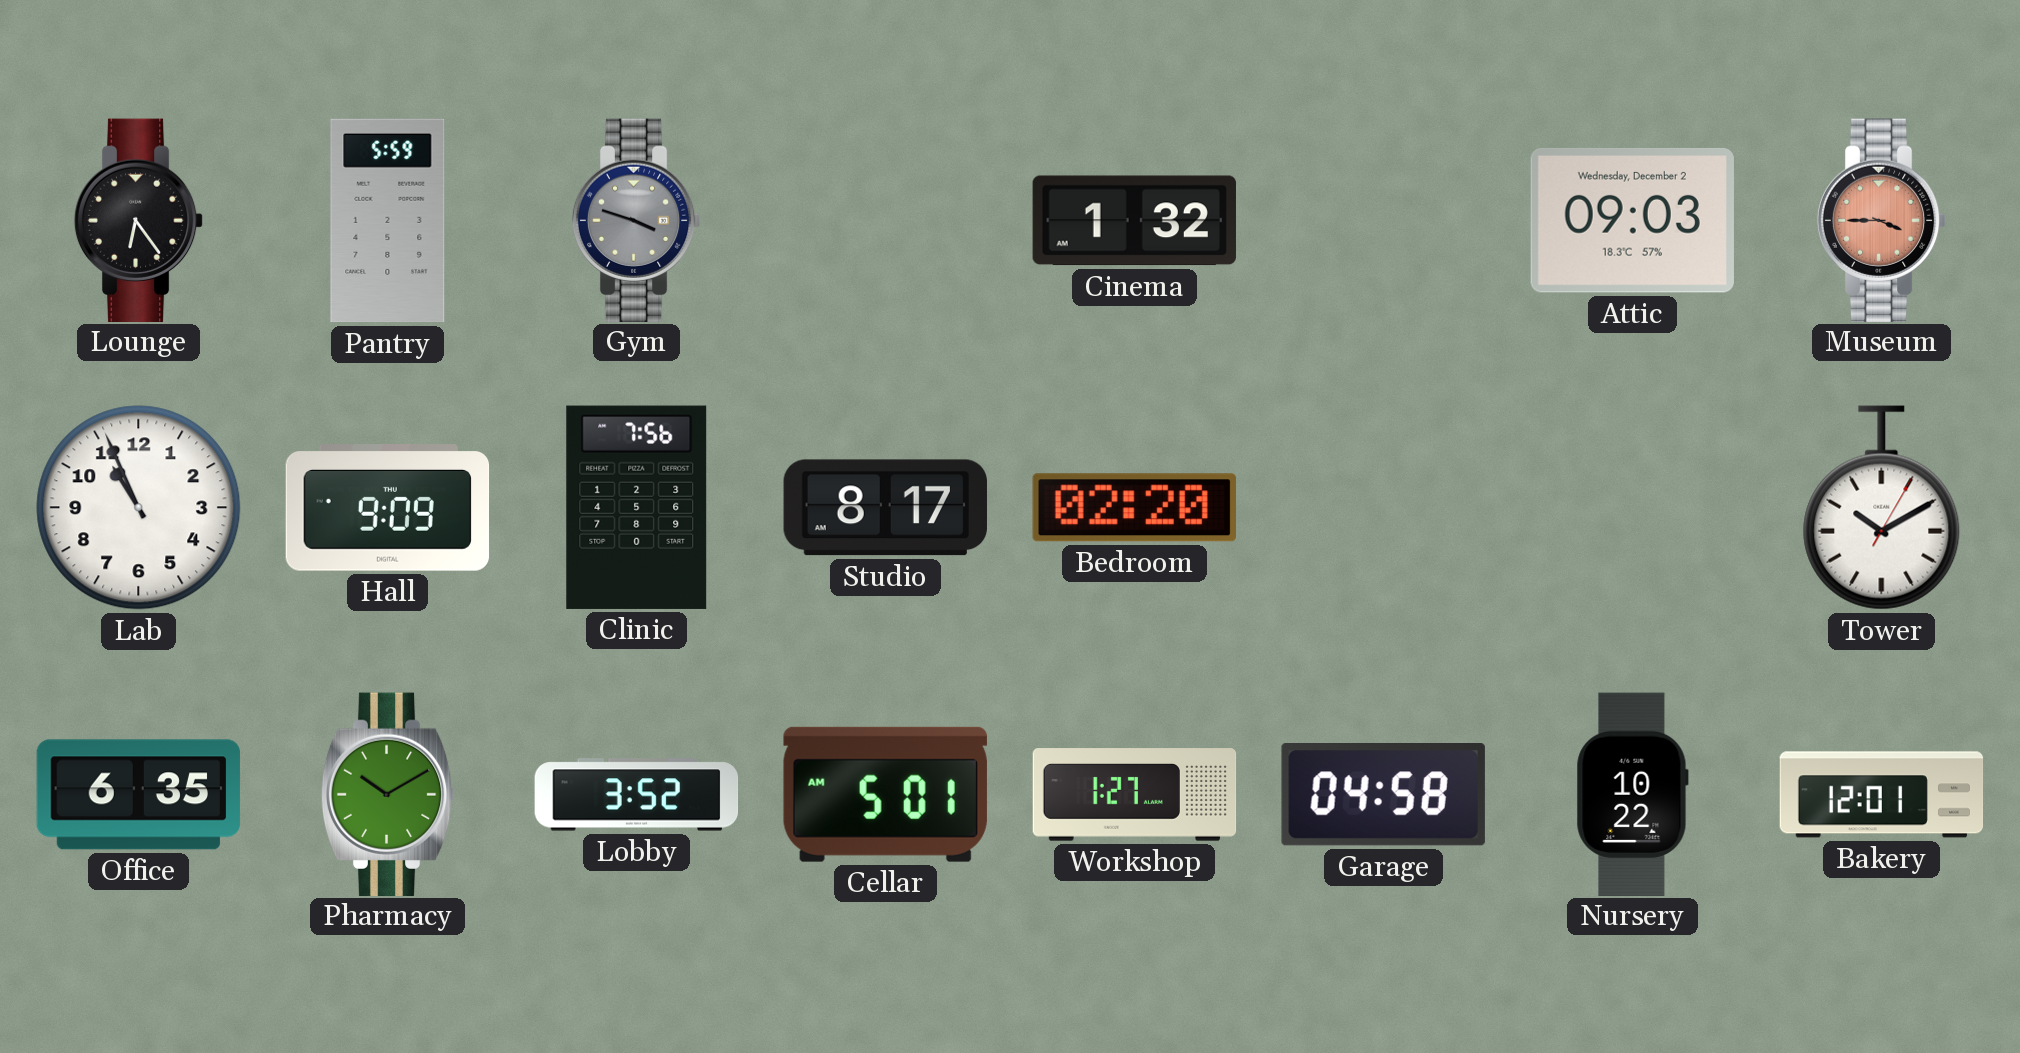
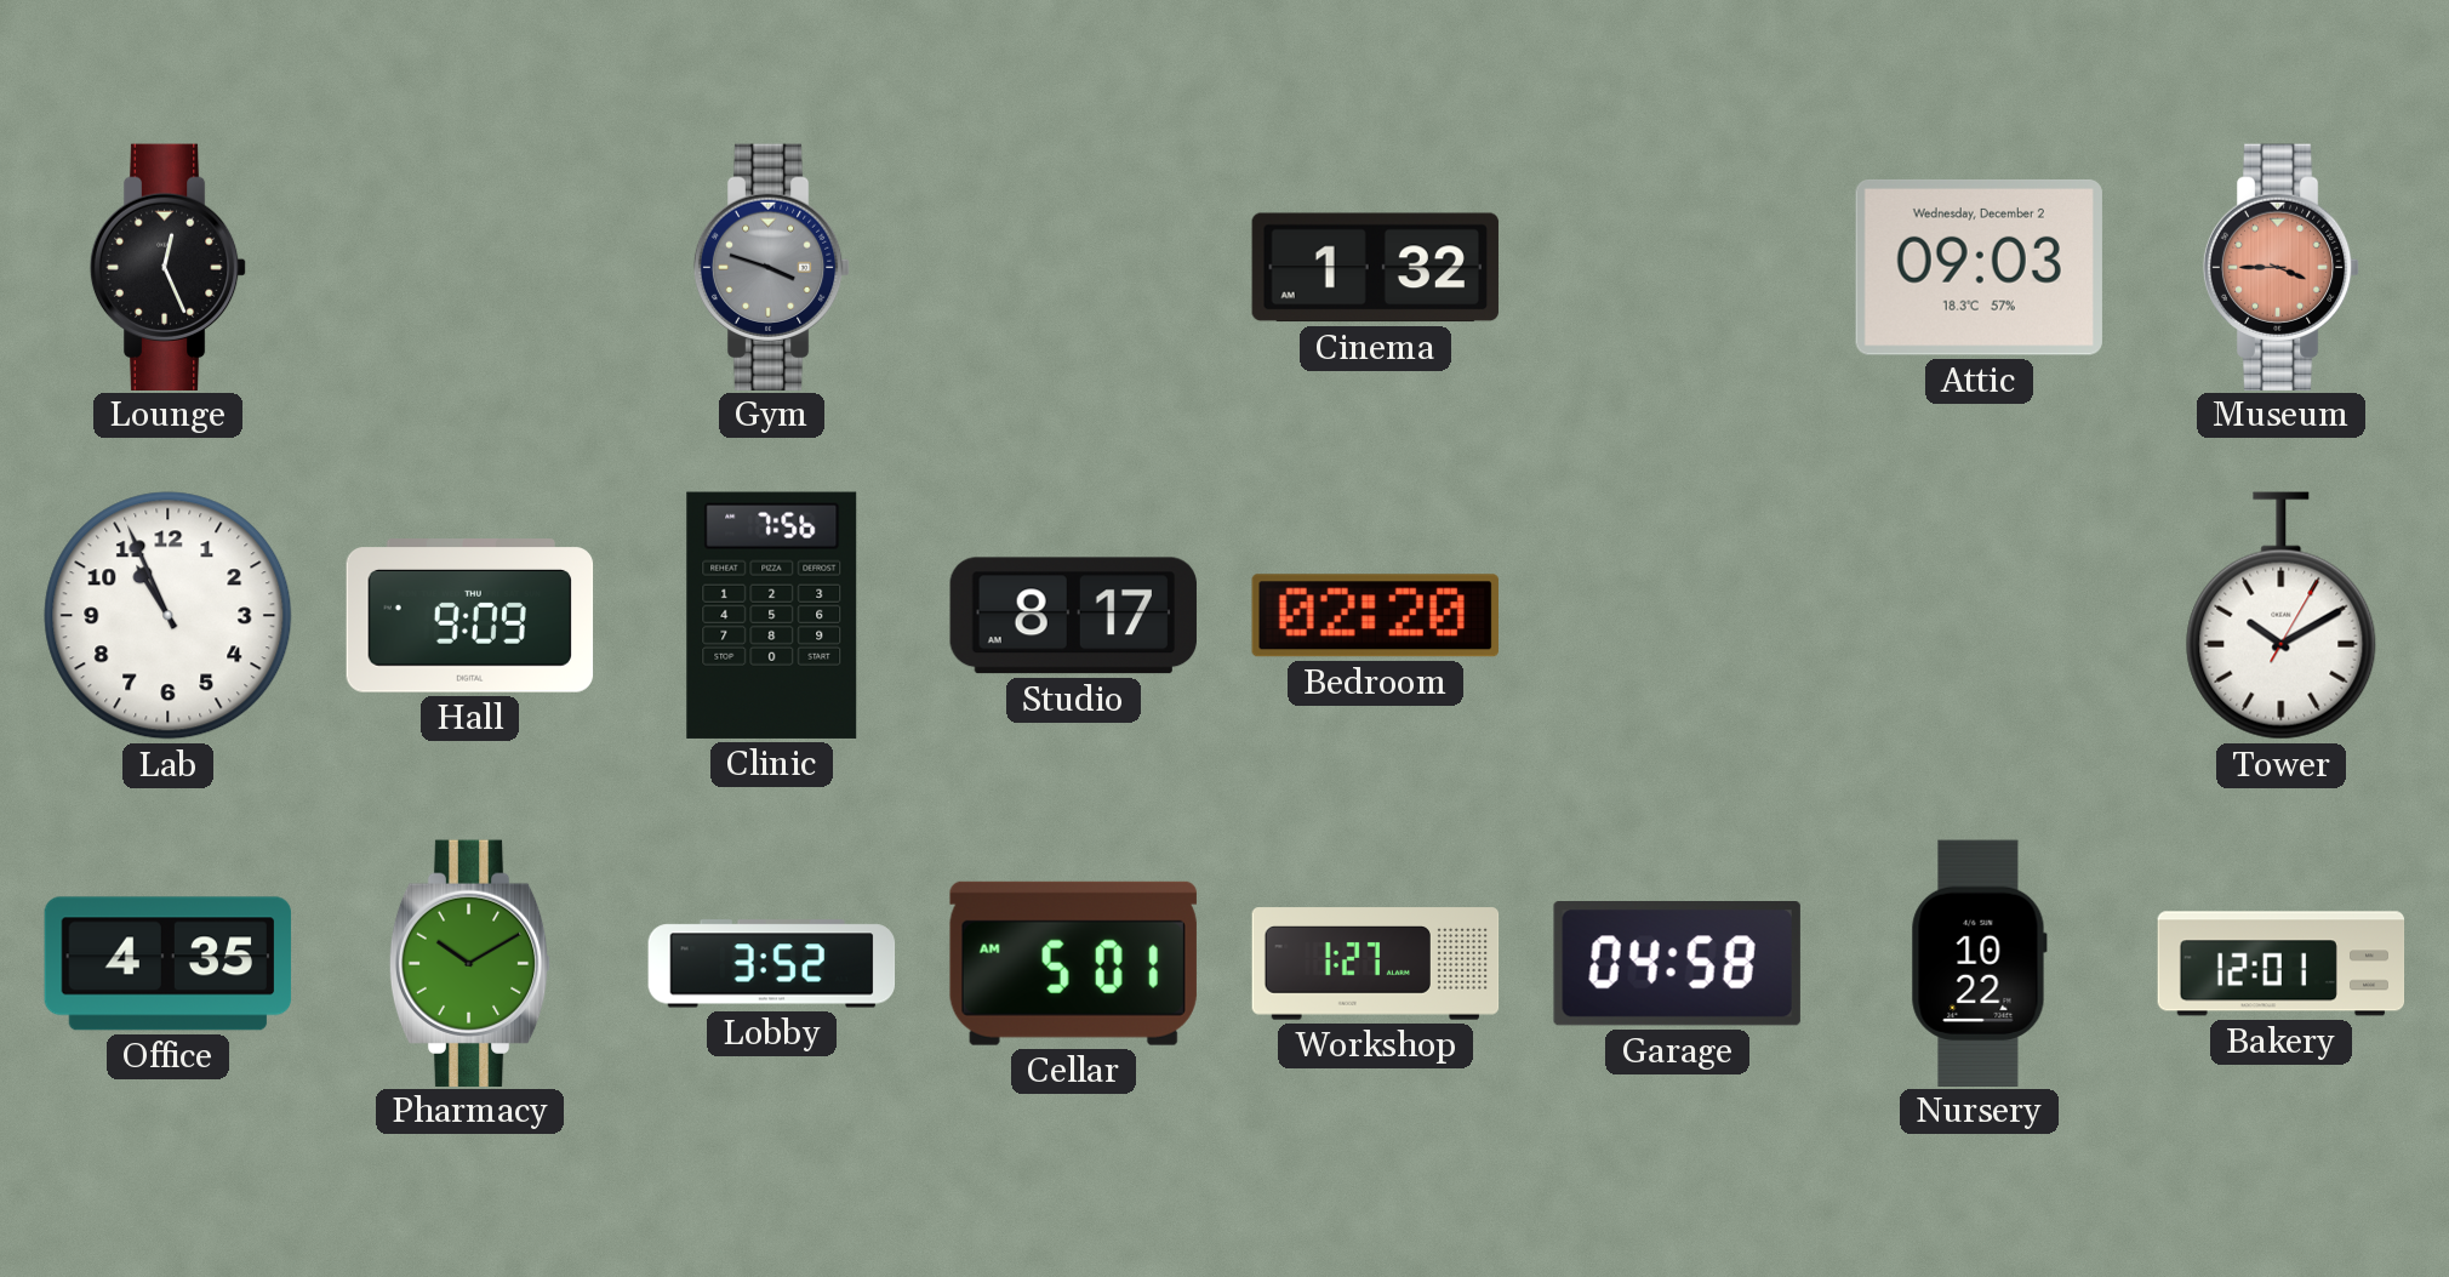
Lounge: 6:24 -> 12:26
Pantry: 5:59 -> none
Office: 6:35 -> 4:35
